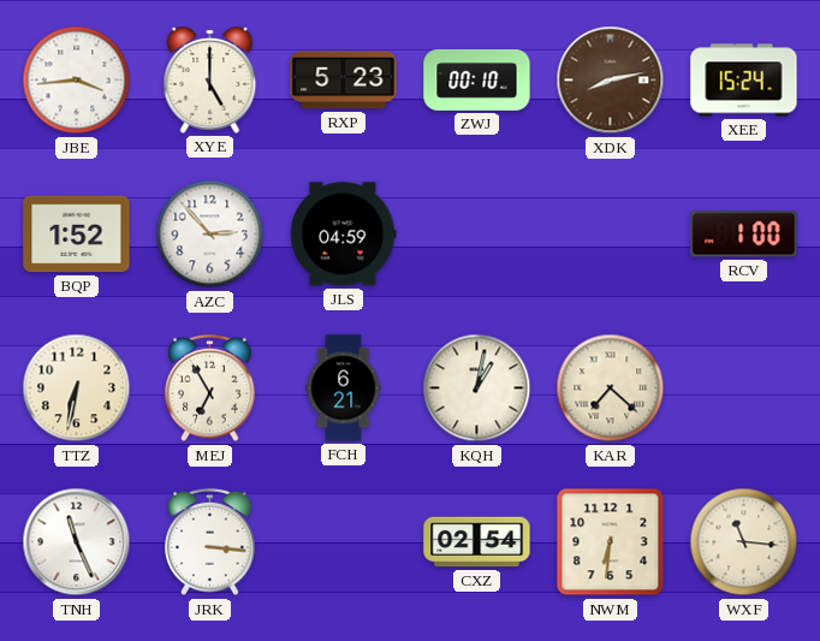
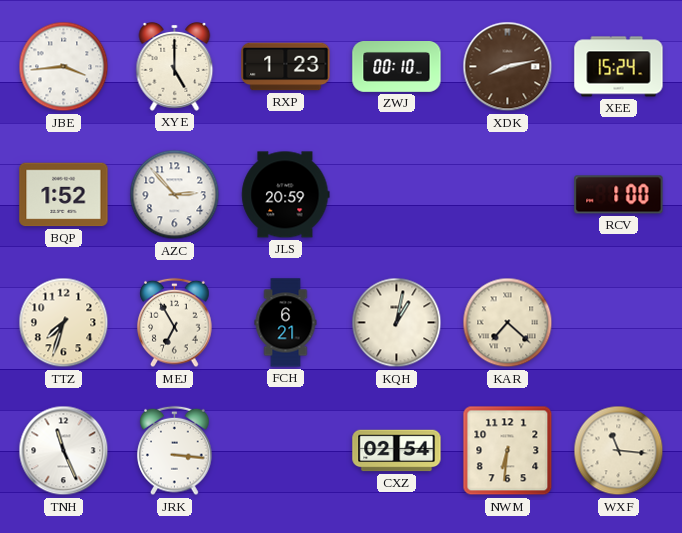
RXP: 5:23 -> 1:23
JLS: 04:59 -> 20:59
TTZ: 6:32 -> 7:33
